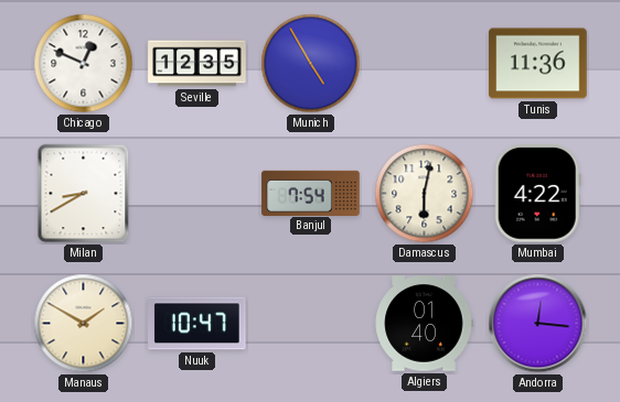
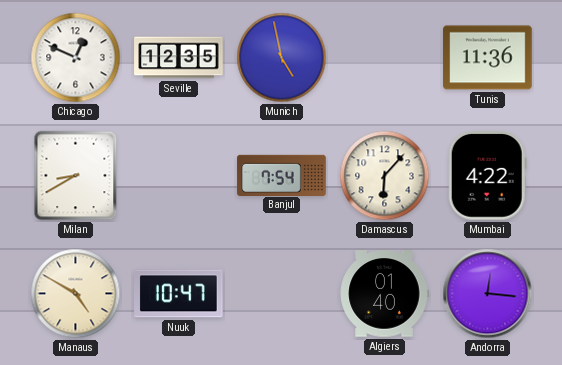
Munich: 4:55 -> 4:58
Damascus: 6:02 -> 6:07
Manaus: 1:50 -> 4:50
